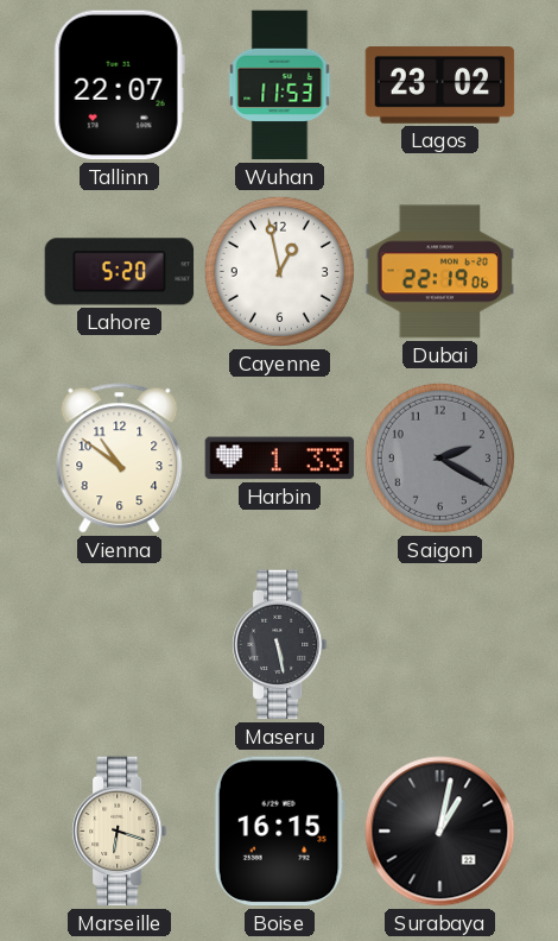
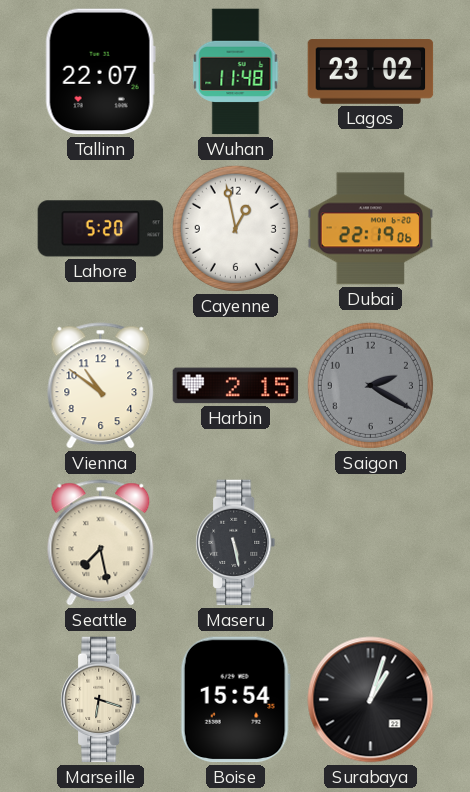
Wuhan: 11:53 -> 11:48
Harbin: 1:33 -> 2:15
Seattle: none -> 7:28
Boise: 16:15 -> 15:54
Surabaya: 1:02 -> 1:03
